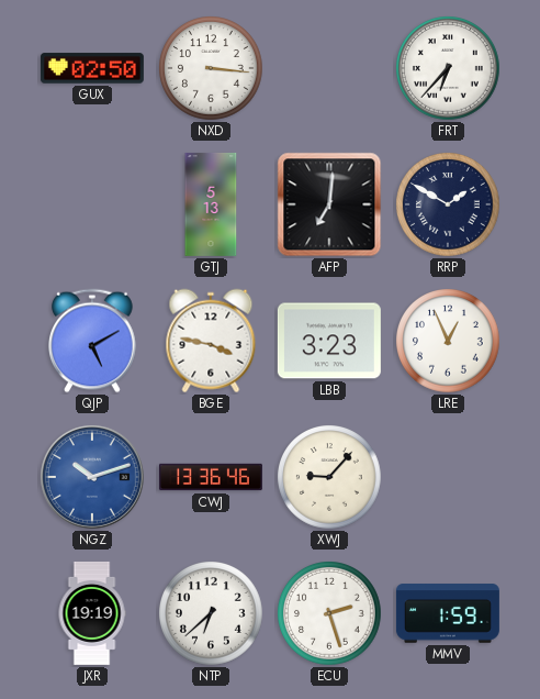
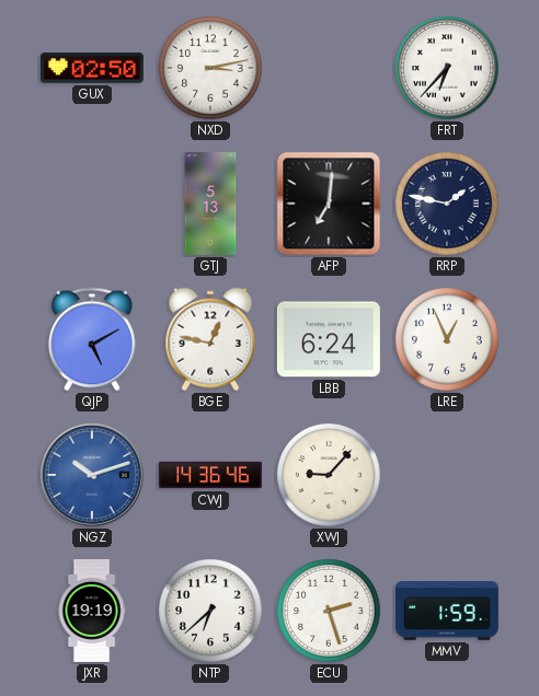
NXD: 3:16 -> 3:13
RRP: 1:50 -> 1:47
BGE: 3:47 -> 12:47
LBB: 3:23 -> 6:24
CWJ: 13:36 -> 14:36
